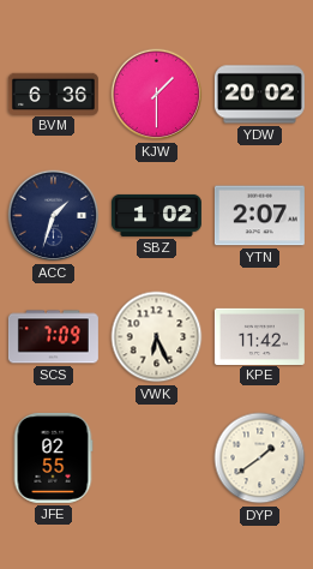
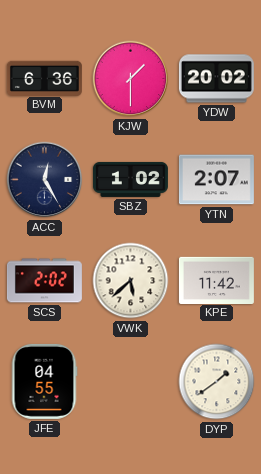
ACC: 1:33 -> 12:25
SCS: 7:09 -> 2:02
VWK: 6:26 -> 5:38
JFE: 02:55 -> 04:55
